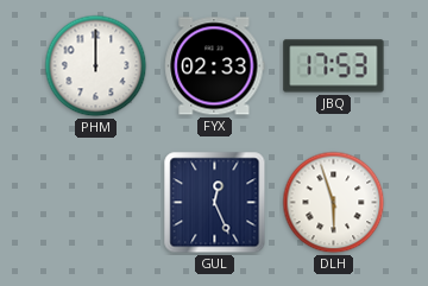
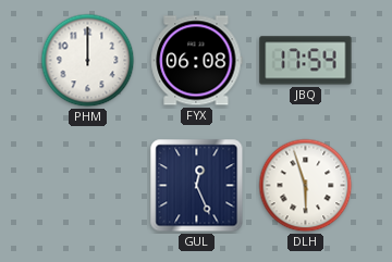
FYX: 02:33 -> 06:08
JBQ: 17:53 -> 17:54
